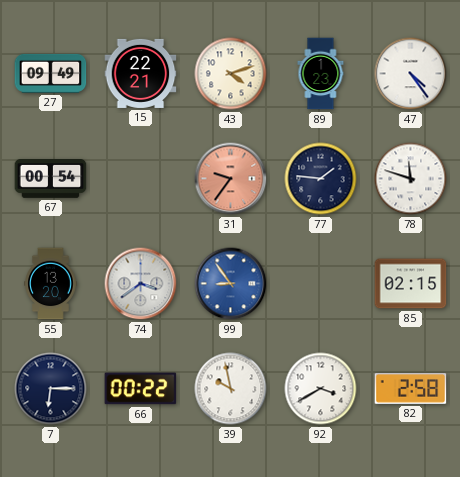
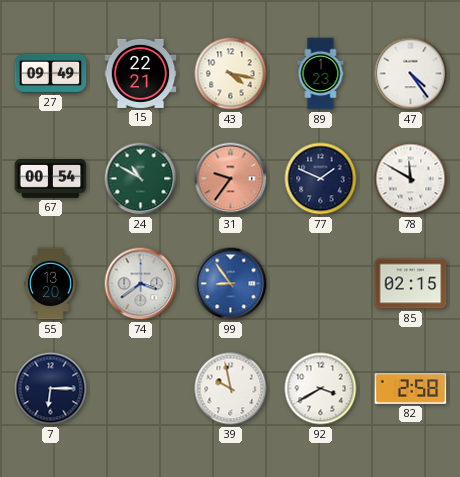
43: 4:12 -> 4:17
24: none -> 10:50
77: 1:46 -> 1:49
78: 11:48 -> 11:50
66: 00:22 -> none
